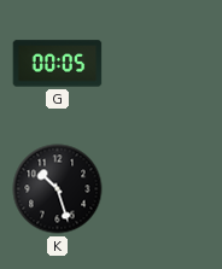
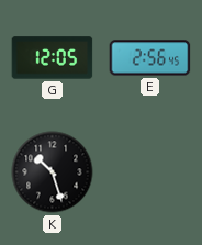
G: 00:05 -> 12:05
E: none -> 2:56
